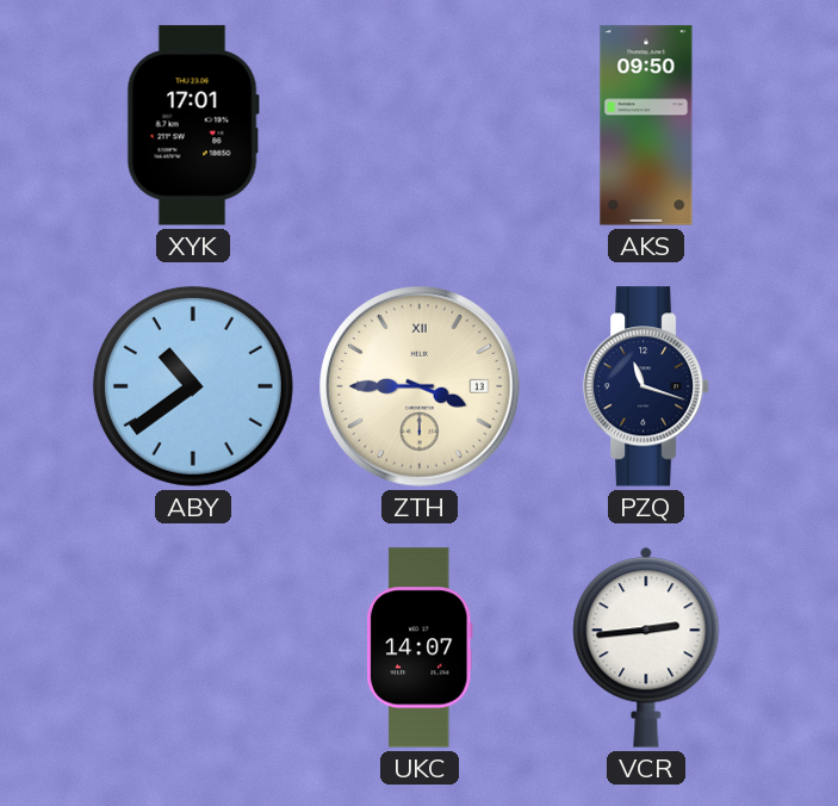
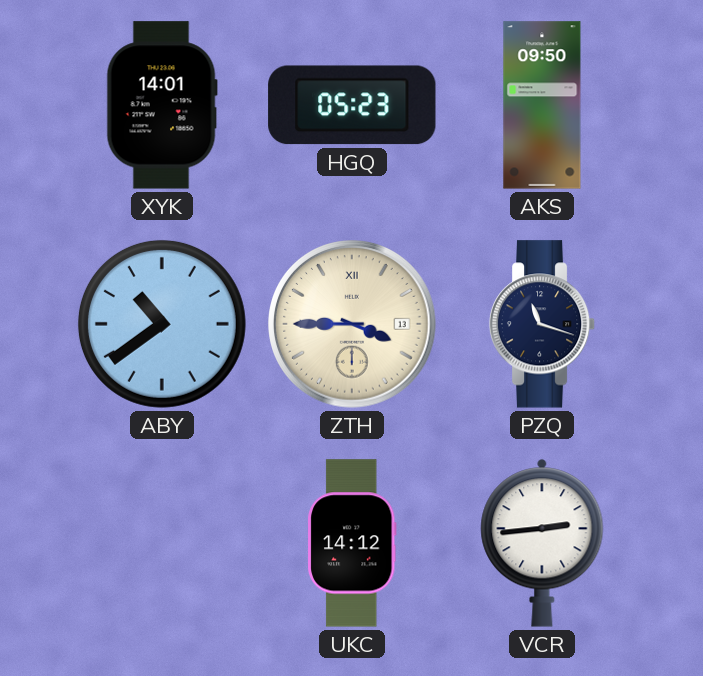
XYK: 17:01 -> 14:01
HGQ: none -> 05:23
UKC: 14:07 -> 14:12
